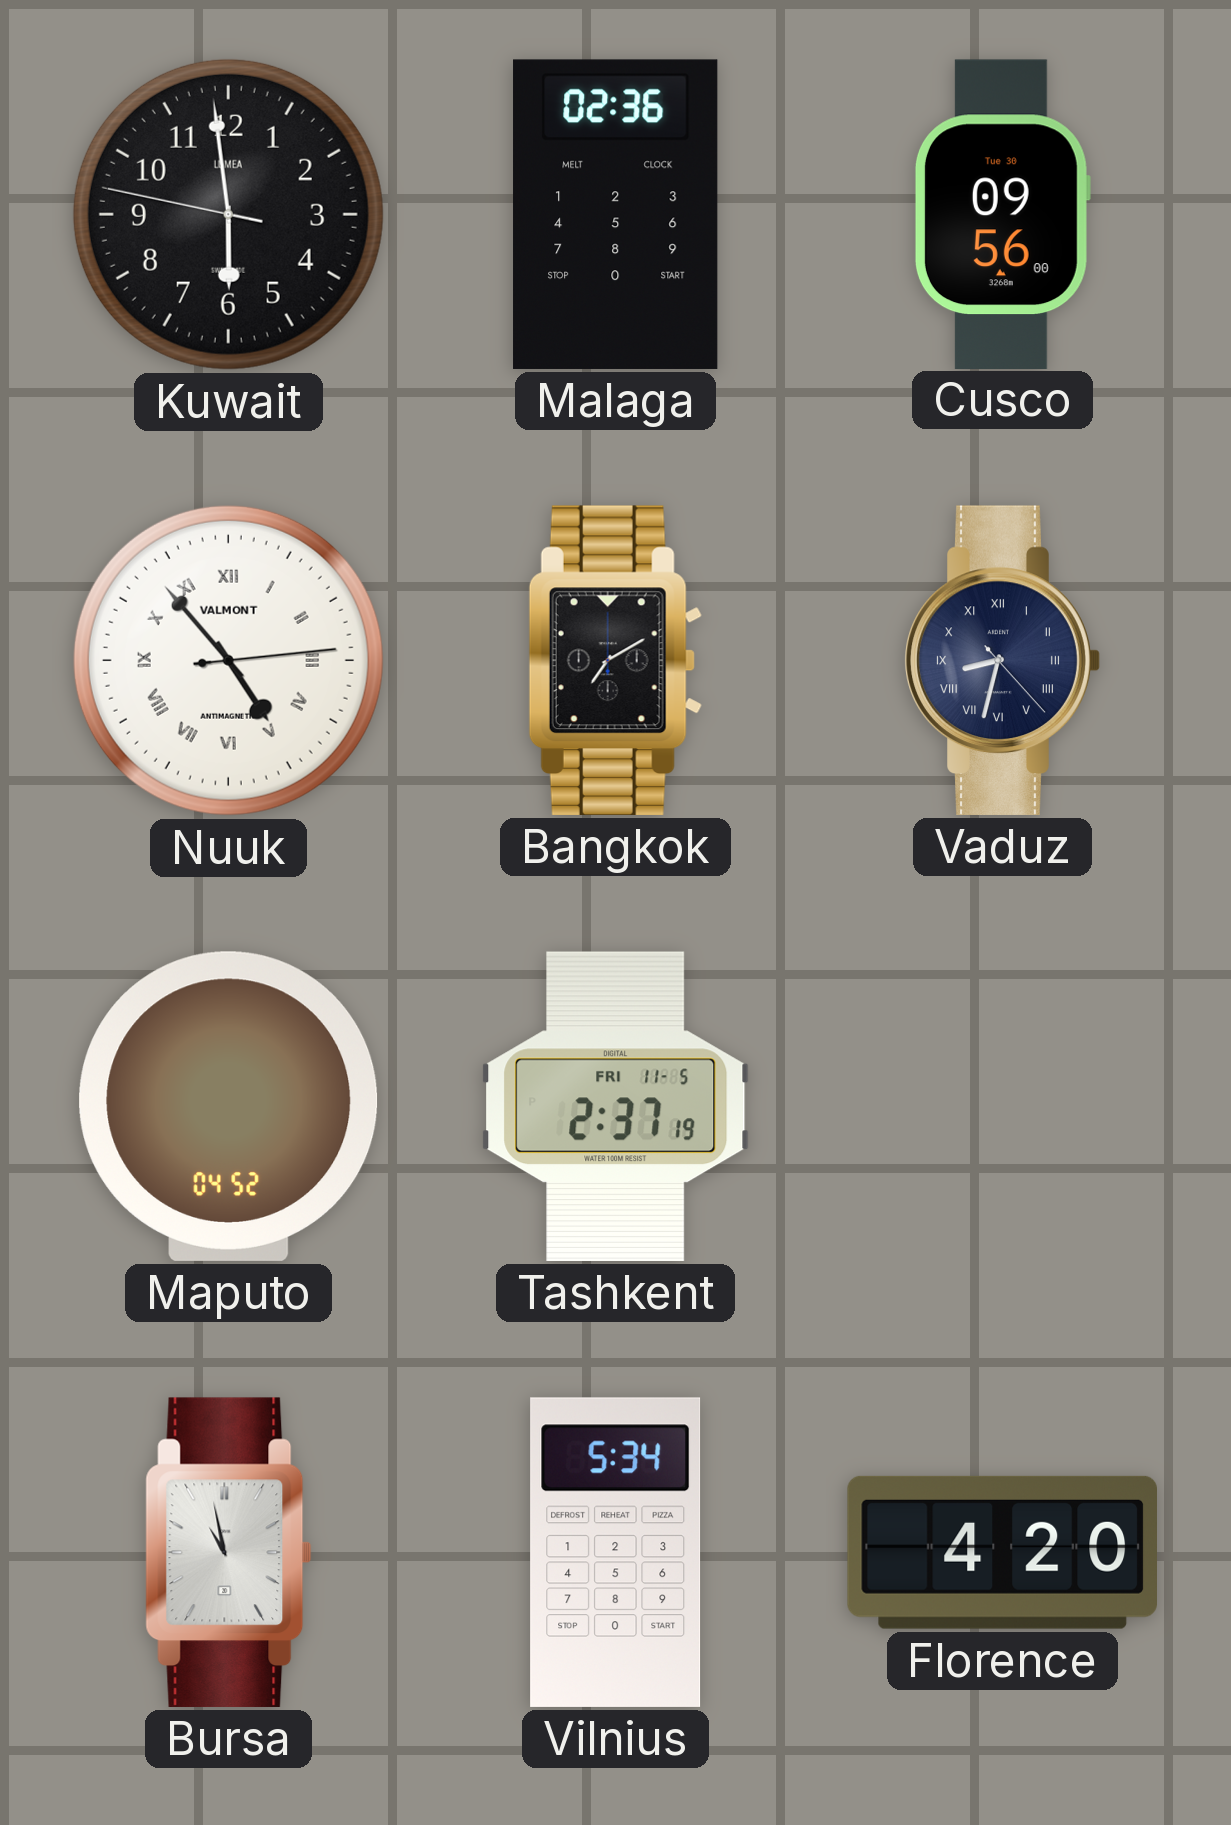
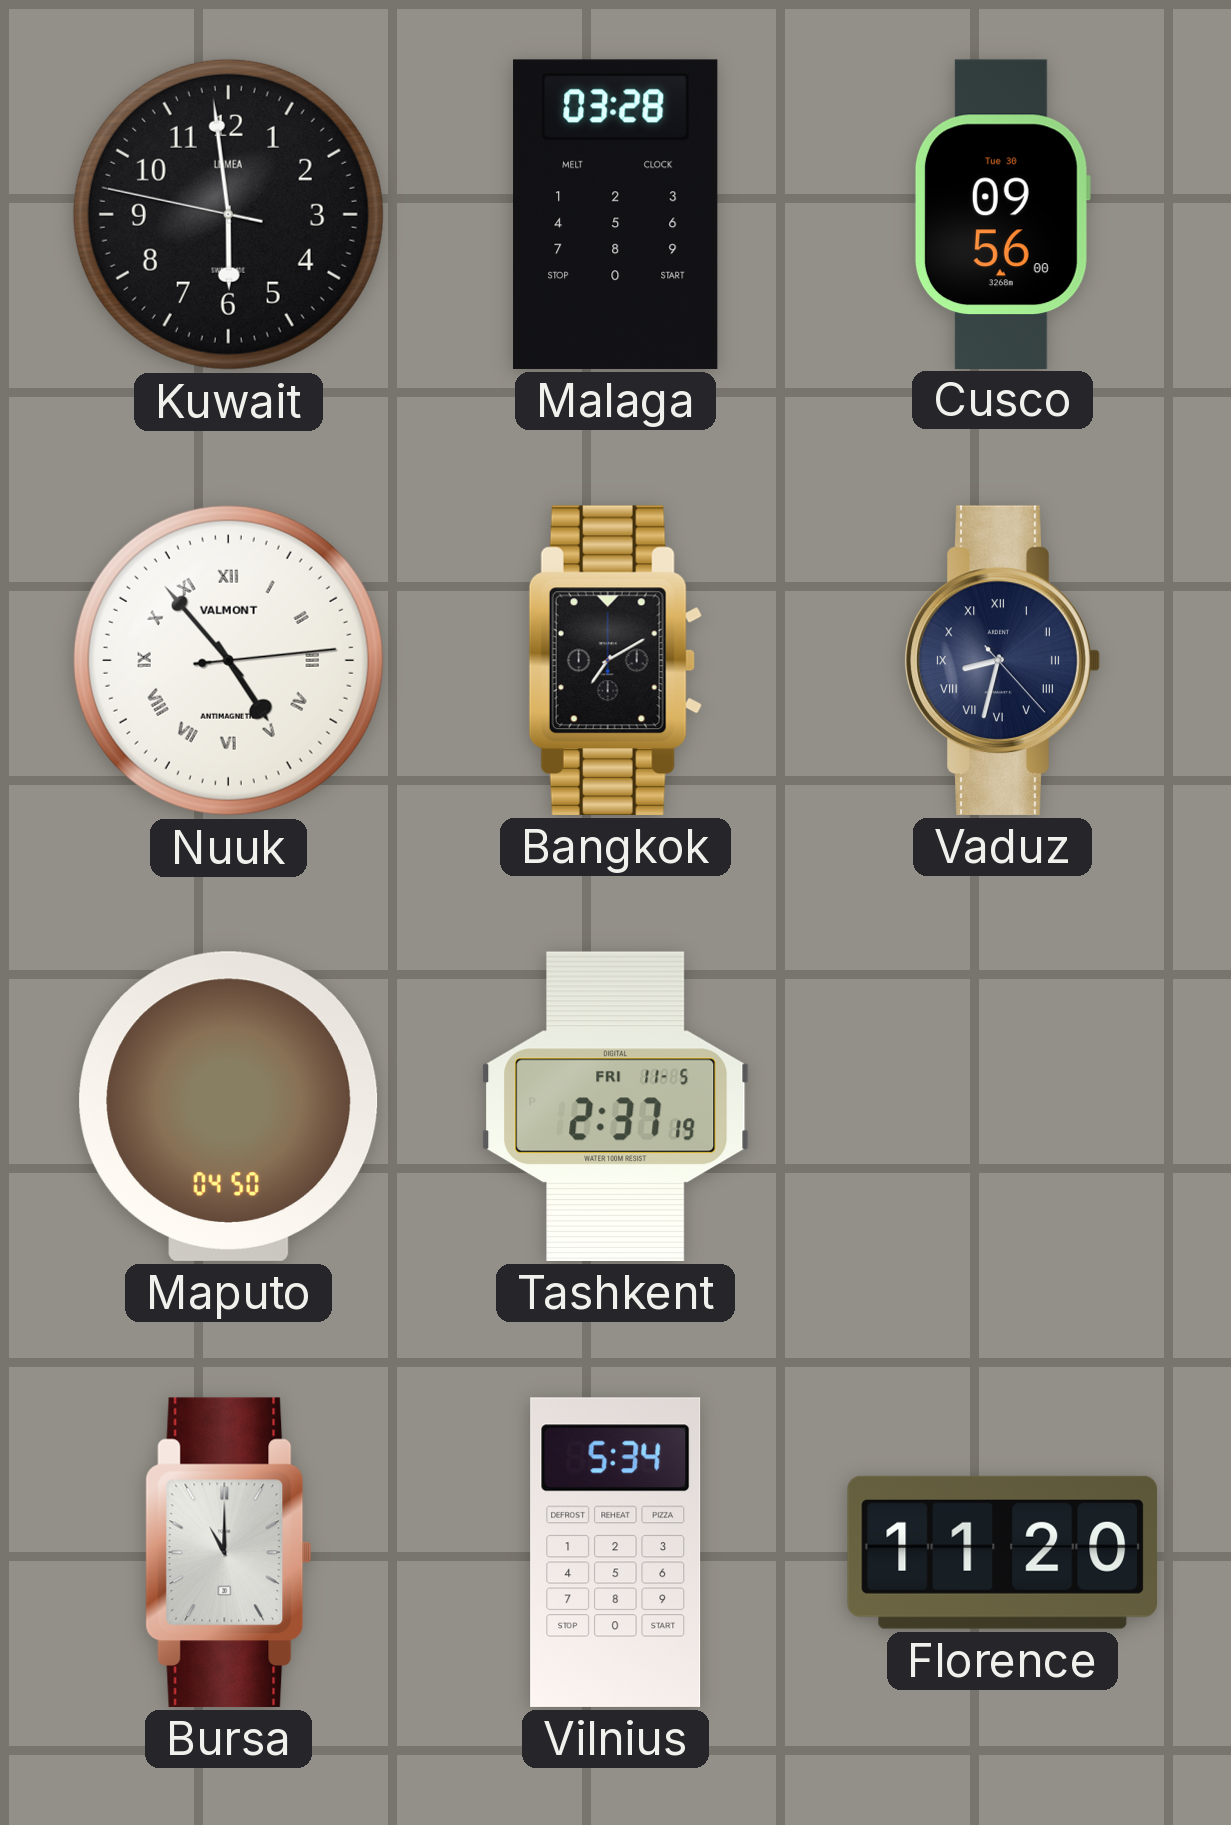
Malaga: 02:36 -> 03:28
Maputo: 04:52 -> 04:50
Bursa: 10:58 -> 11:00
Florence: 4:20 -> 11:20
